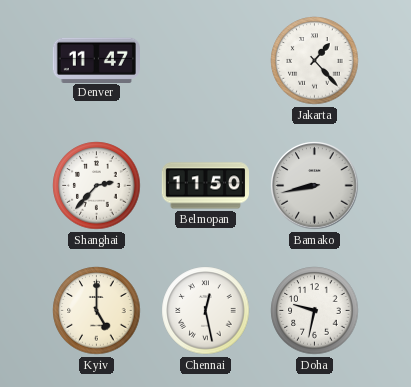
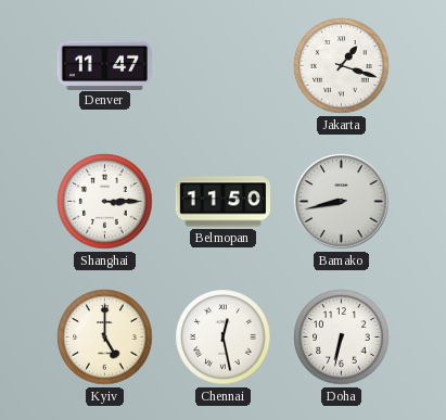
Jakarta: 1:23 -> 1:18
Shanghai: 2:37 -> 3:15
Doha: 9:32 -> 6:32
